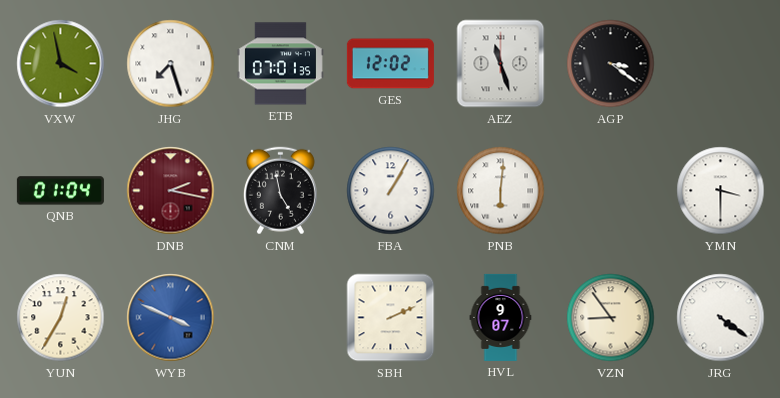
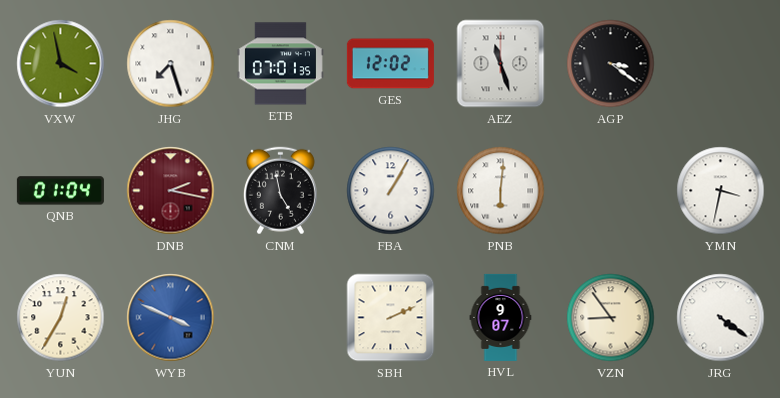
YMN: 3:30 -> 3:32
